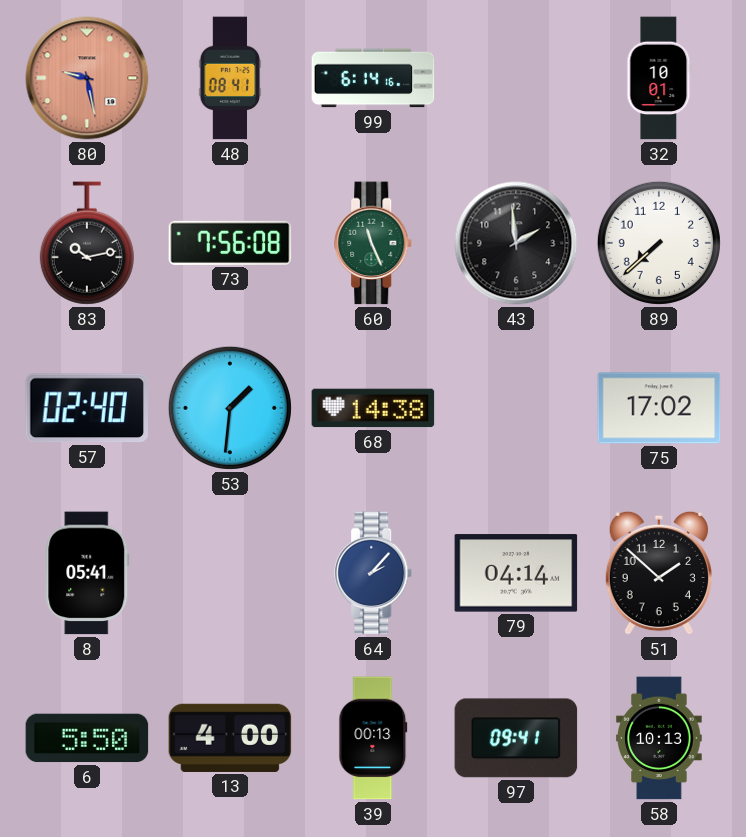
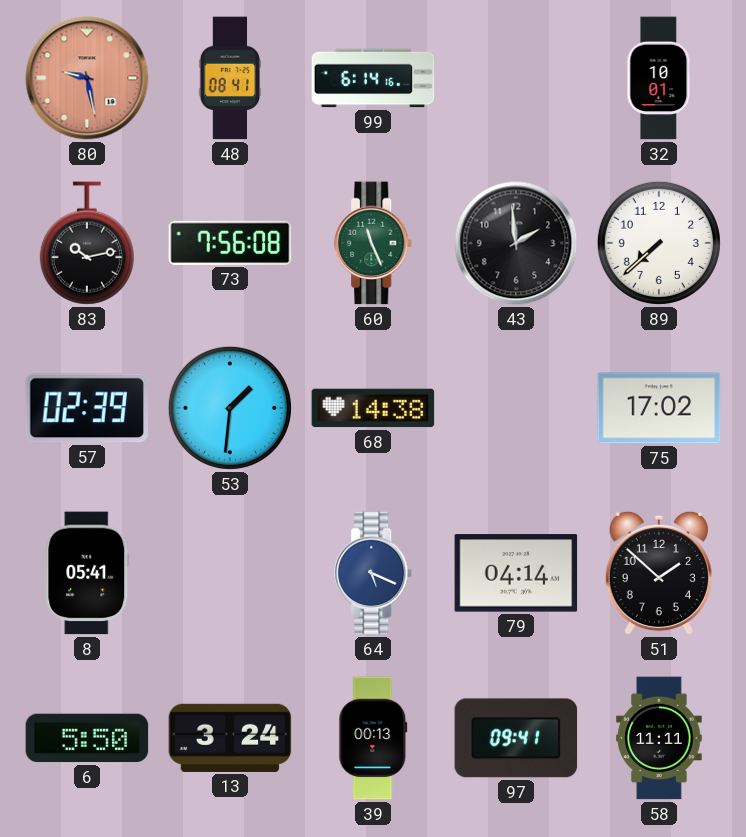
57: 02:40 -> 02:39
64: 2:07 -> 5:19
13: 4:00 -> 3:24
58: 10:13 -> 11:11
